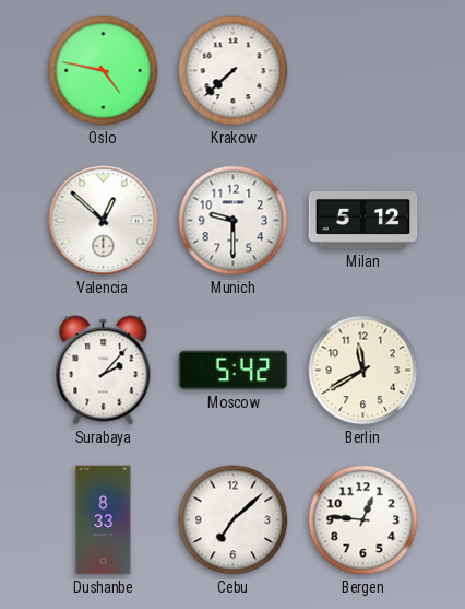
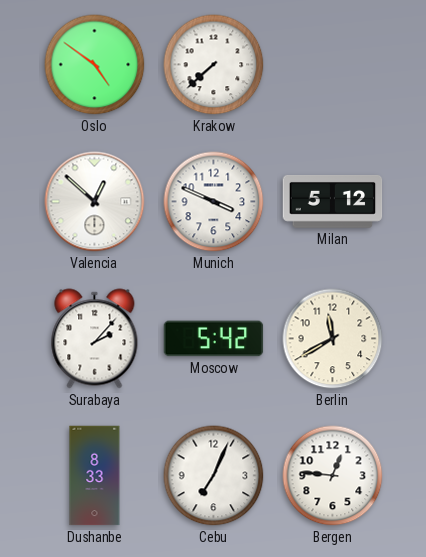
Oslo: 4:47 -> 4:51
Munich: 9:30 -> 3:49
Cebu: 7:08 -> 7:04
